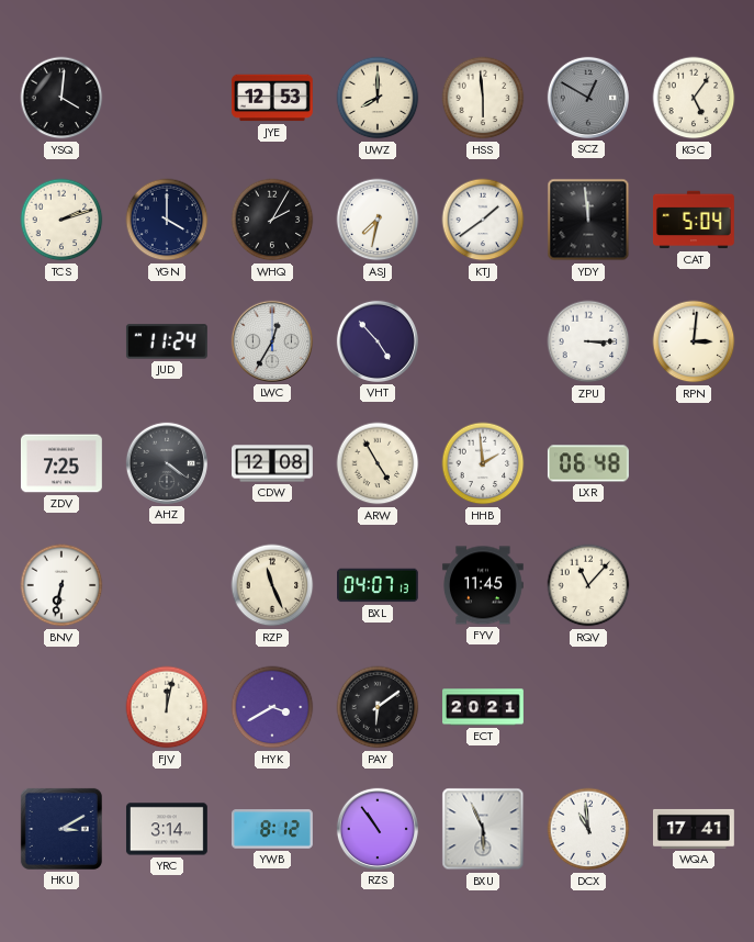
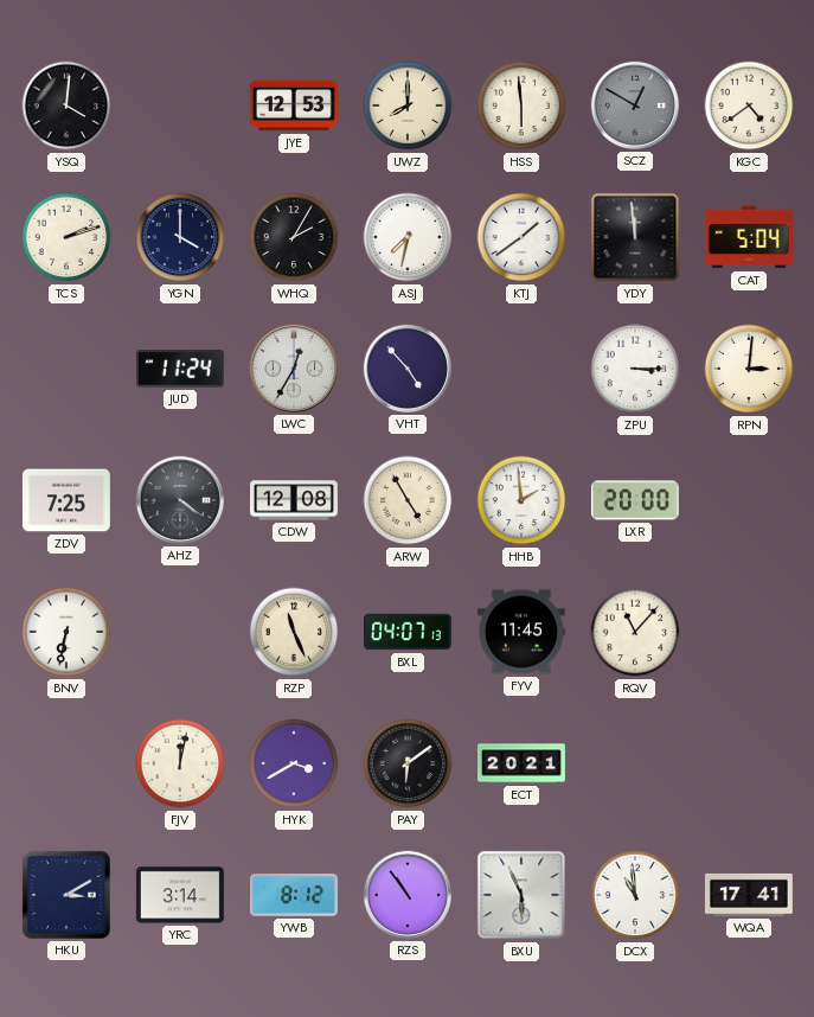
KGC: 5:06 -> 4:39
LXR: 06:48 -> 20:00
